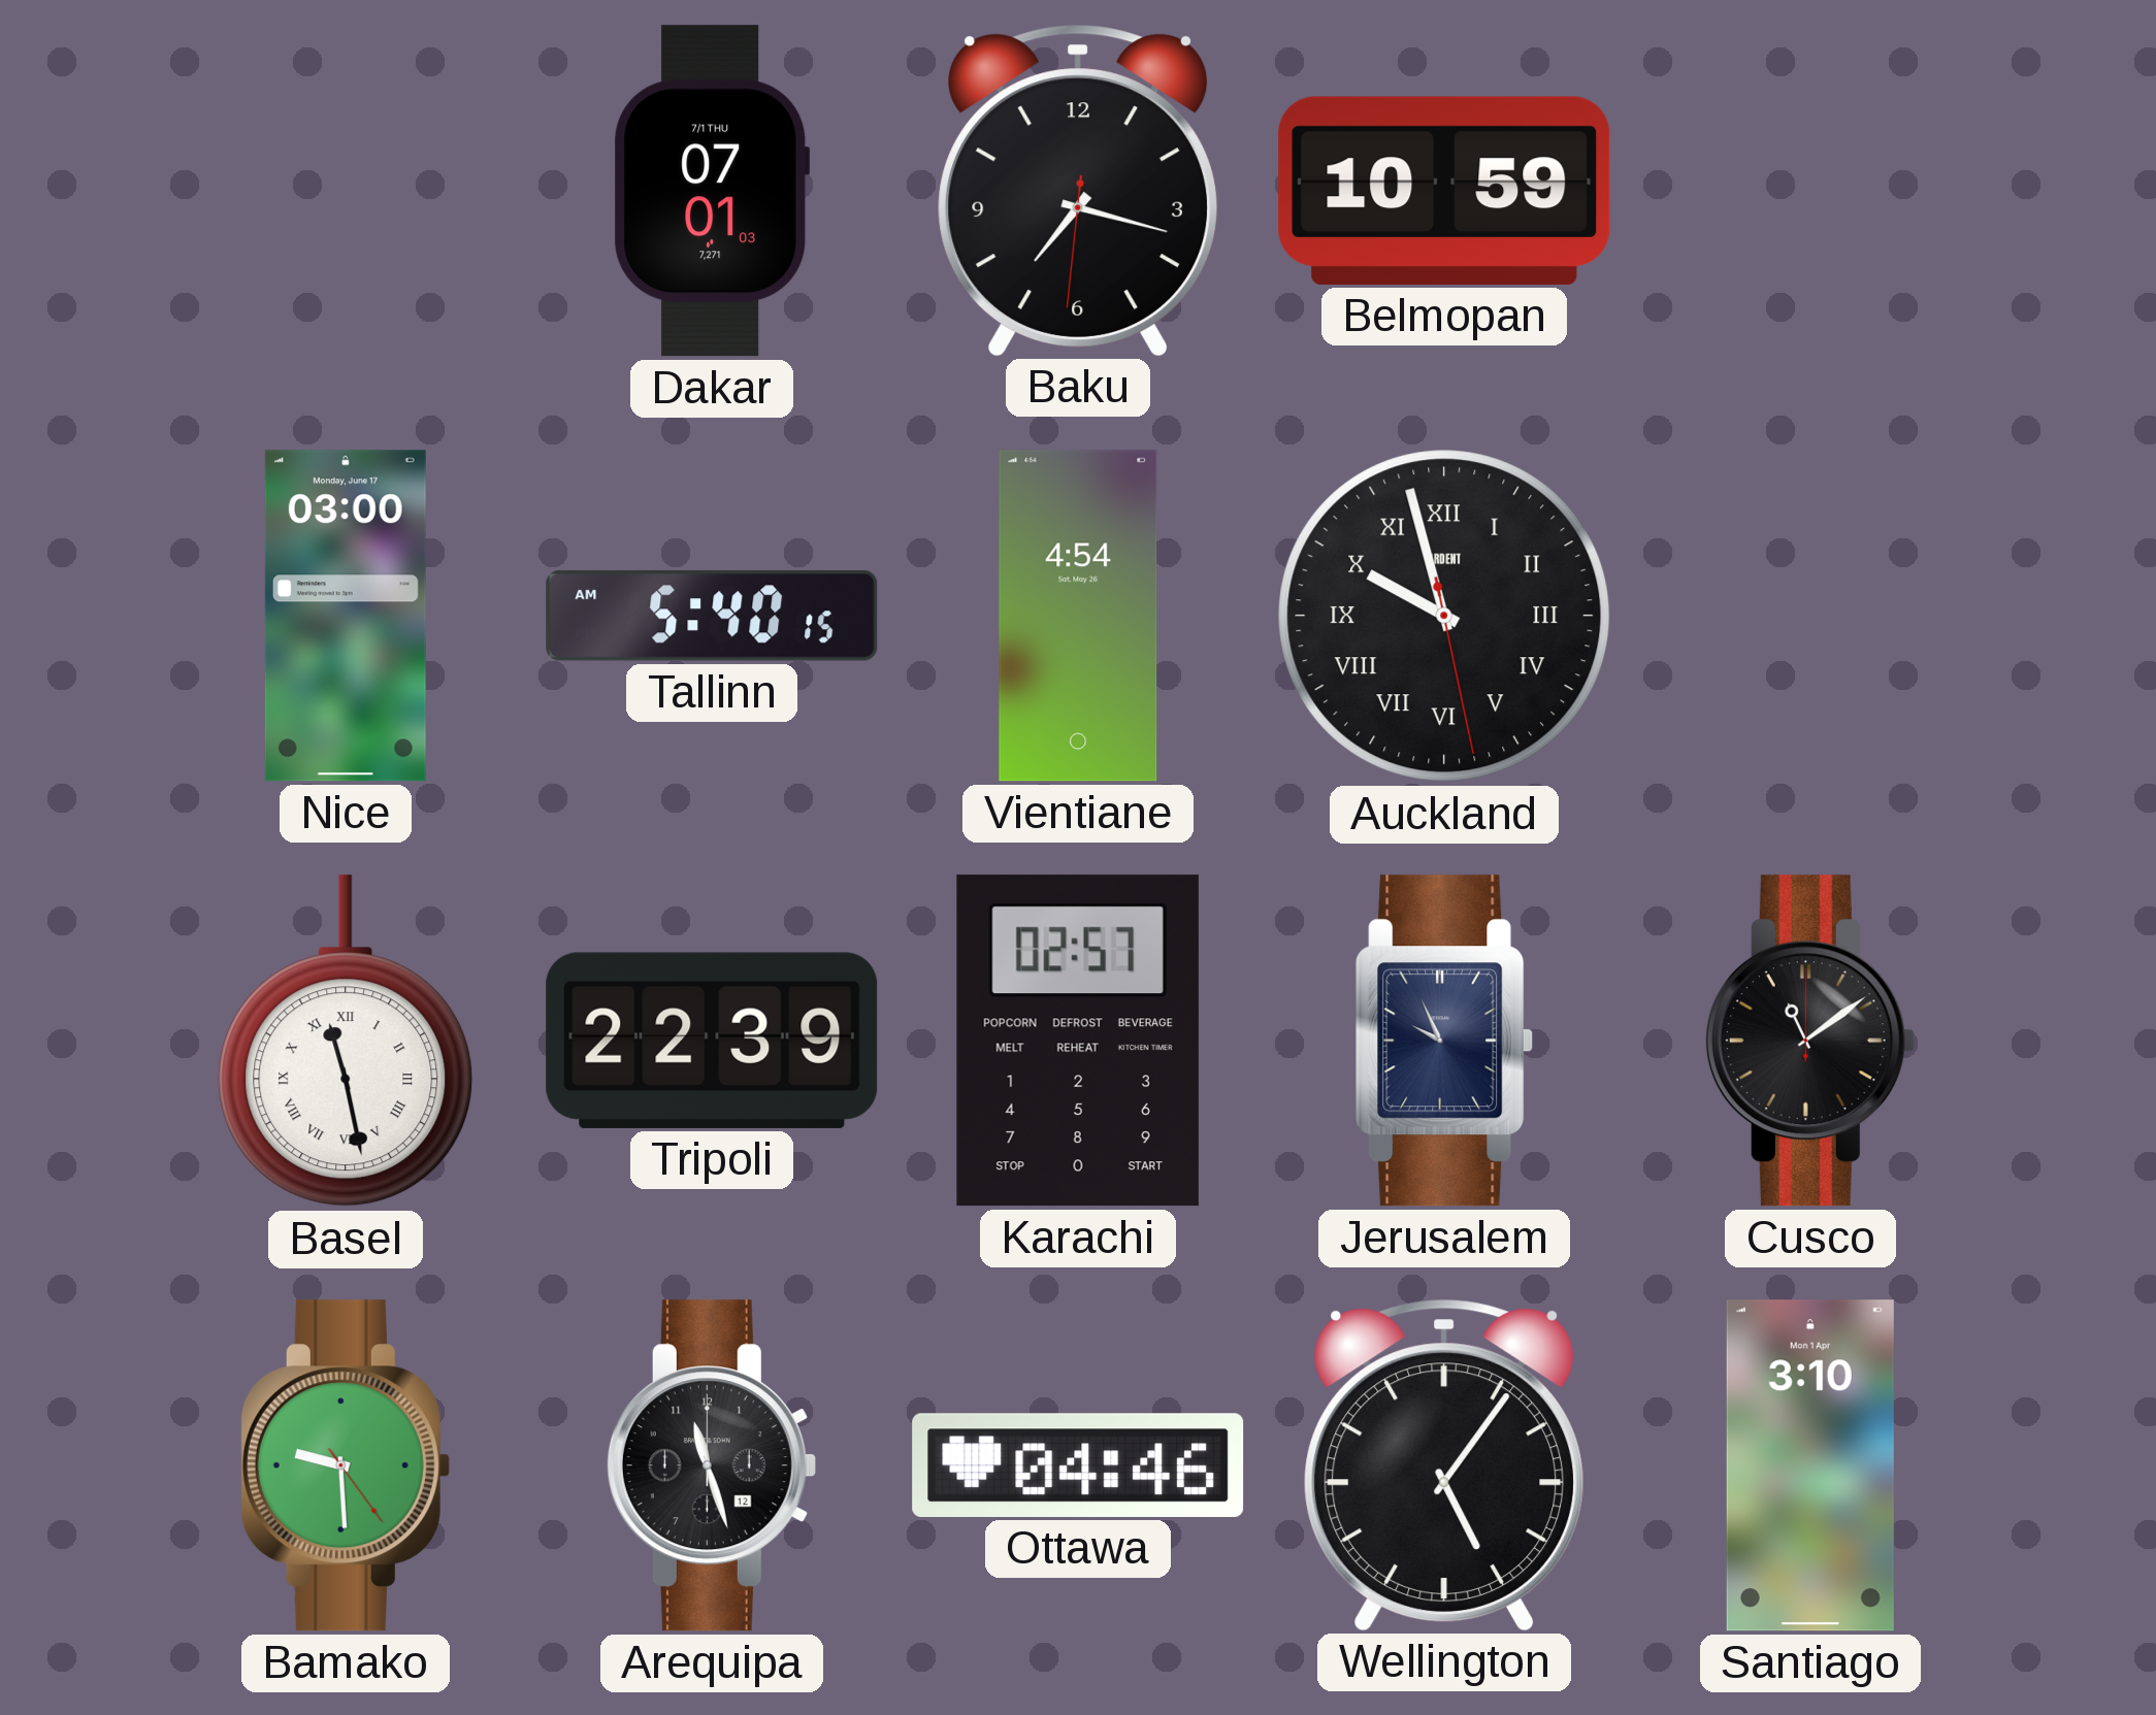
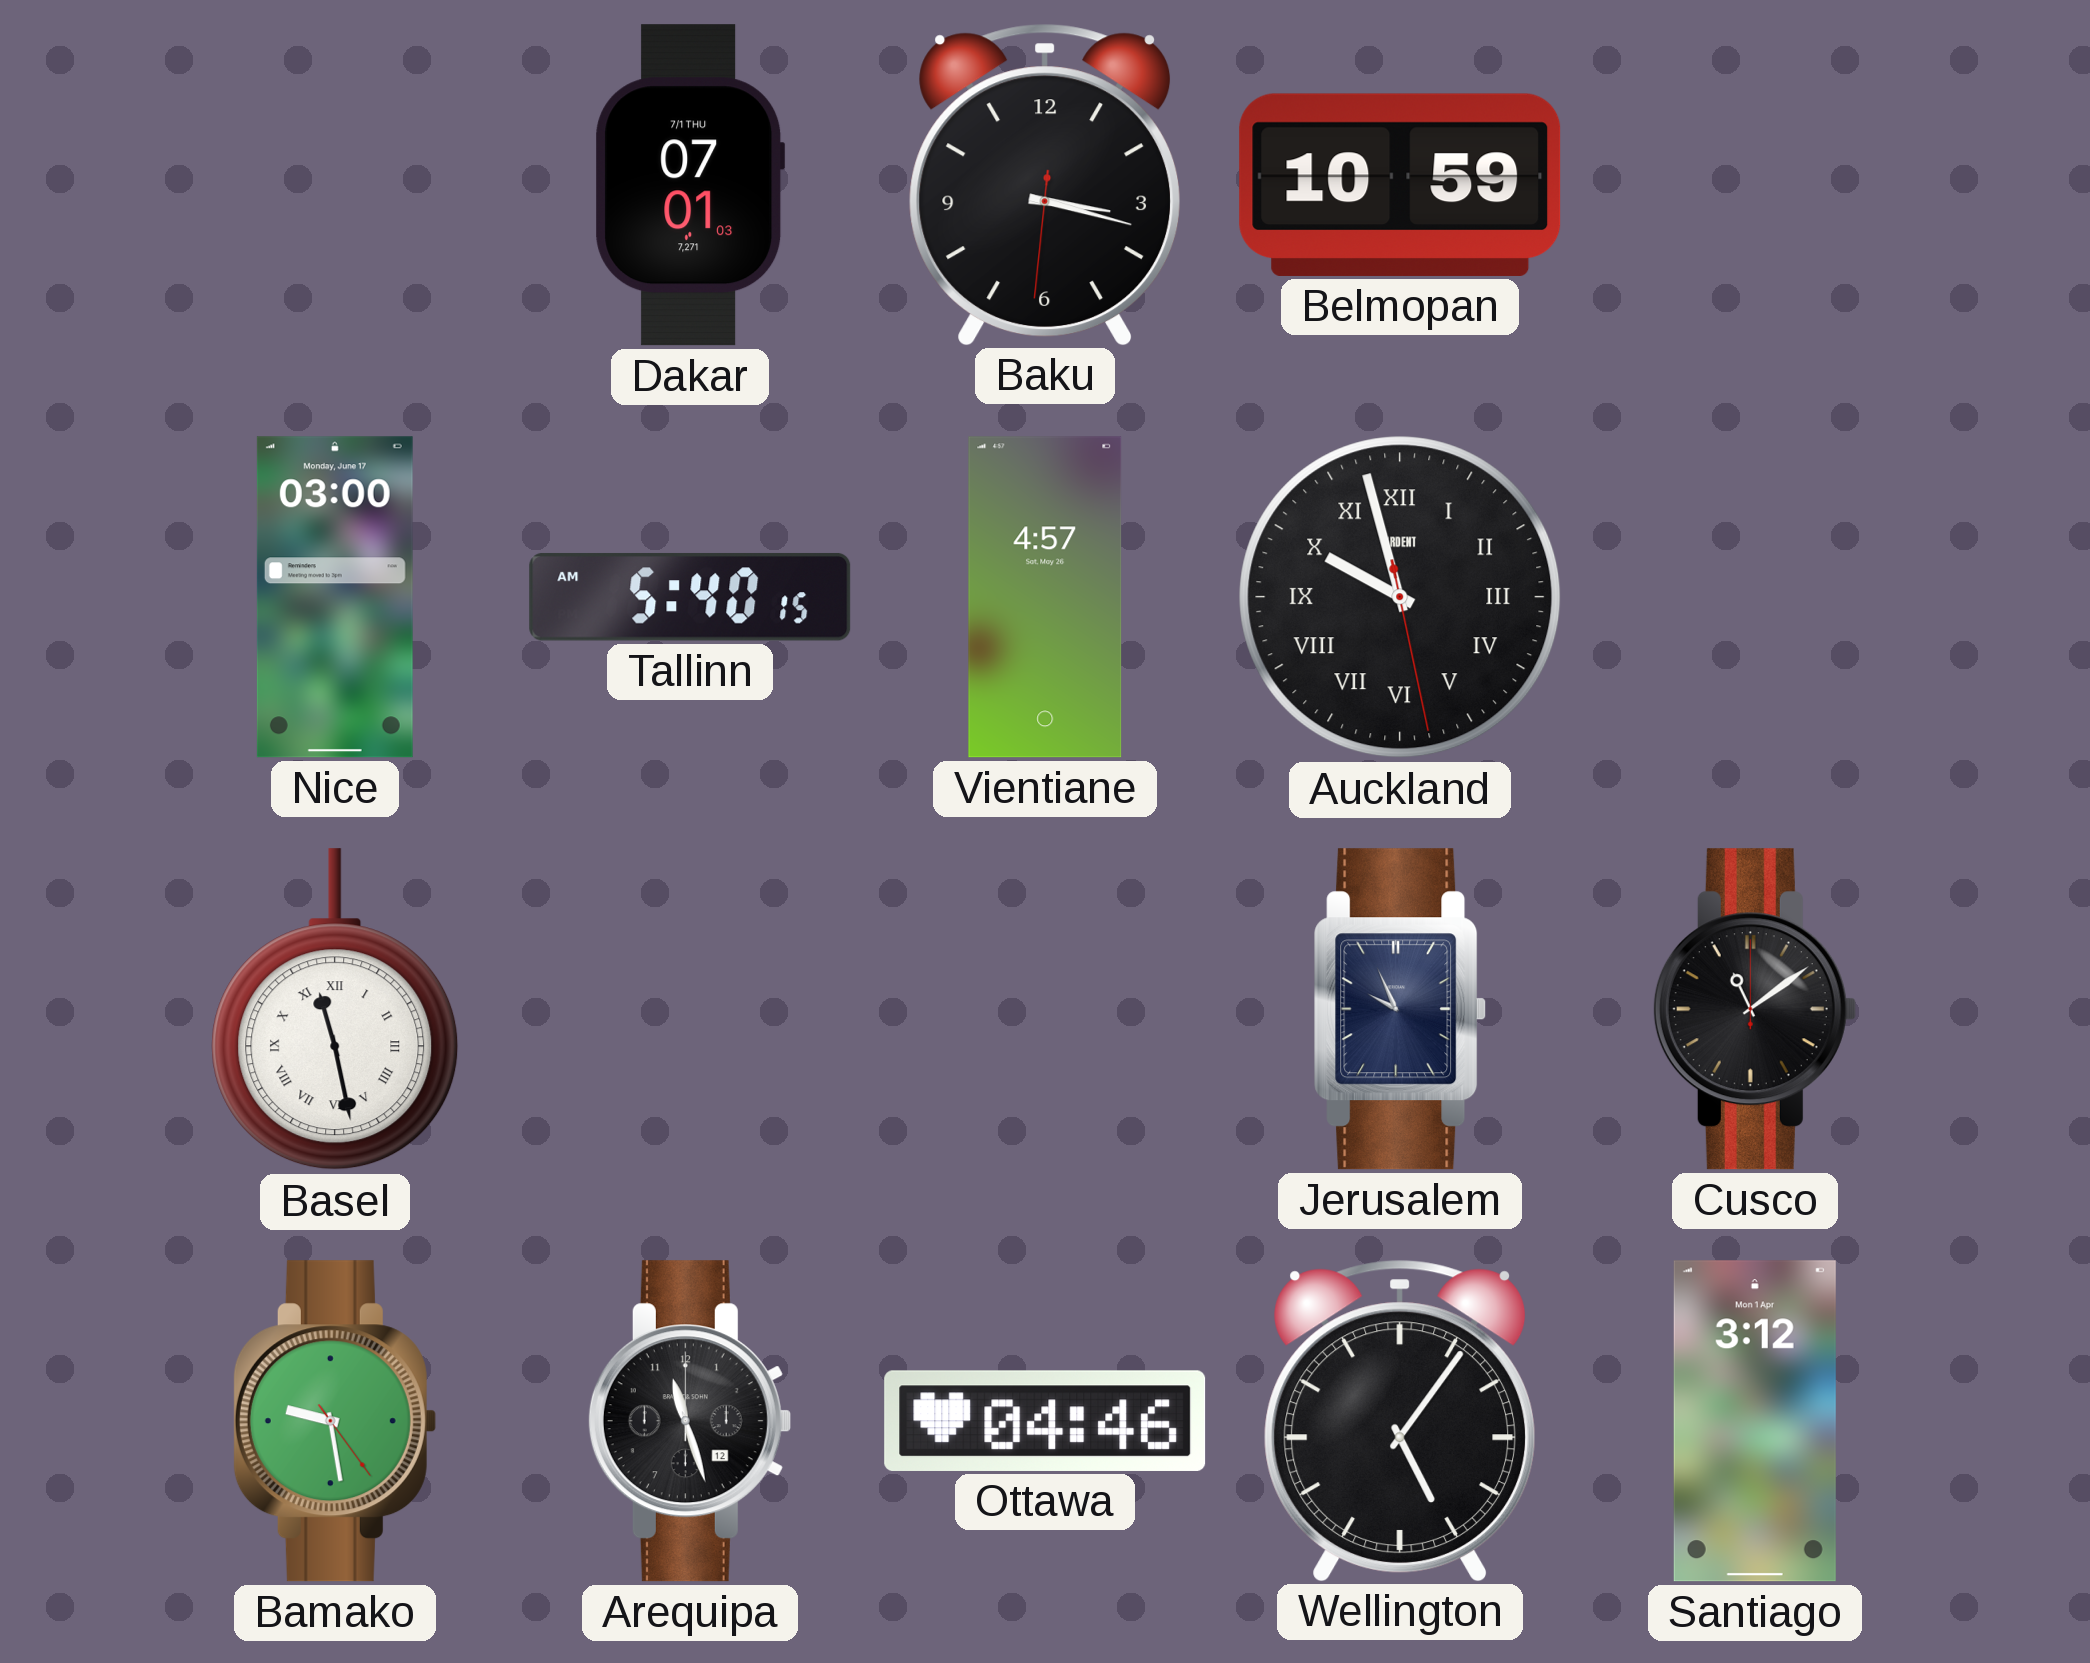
Baku: 7:17 -> 3:17
Vientiane: 4:54 -> 4:57
Tripoli: 22:39 -> none
Karachi: 02:57 -> none
Bamako: 9:29 -> 9:28
Santiago: 3:10 -> 3:12
